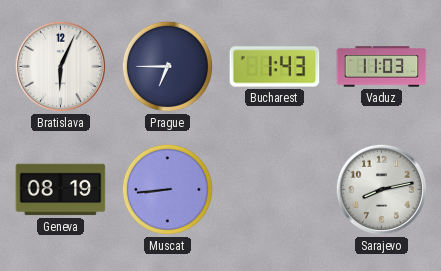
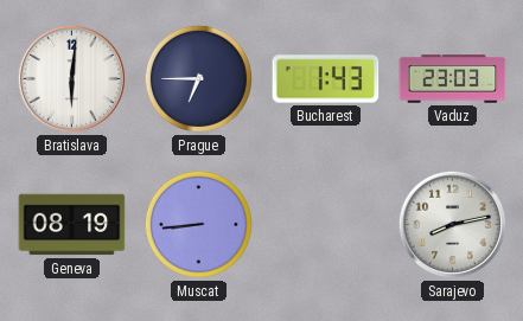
Bratislava: 6:04 -> 6:01
Vaduz: 11:03 -> 23:03
